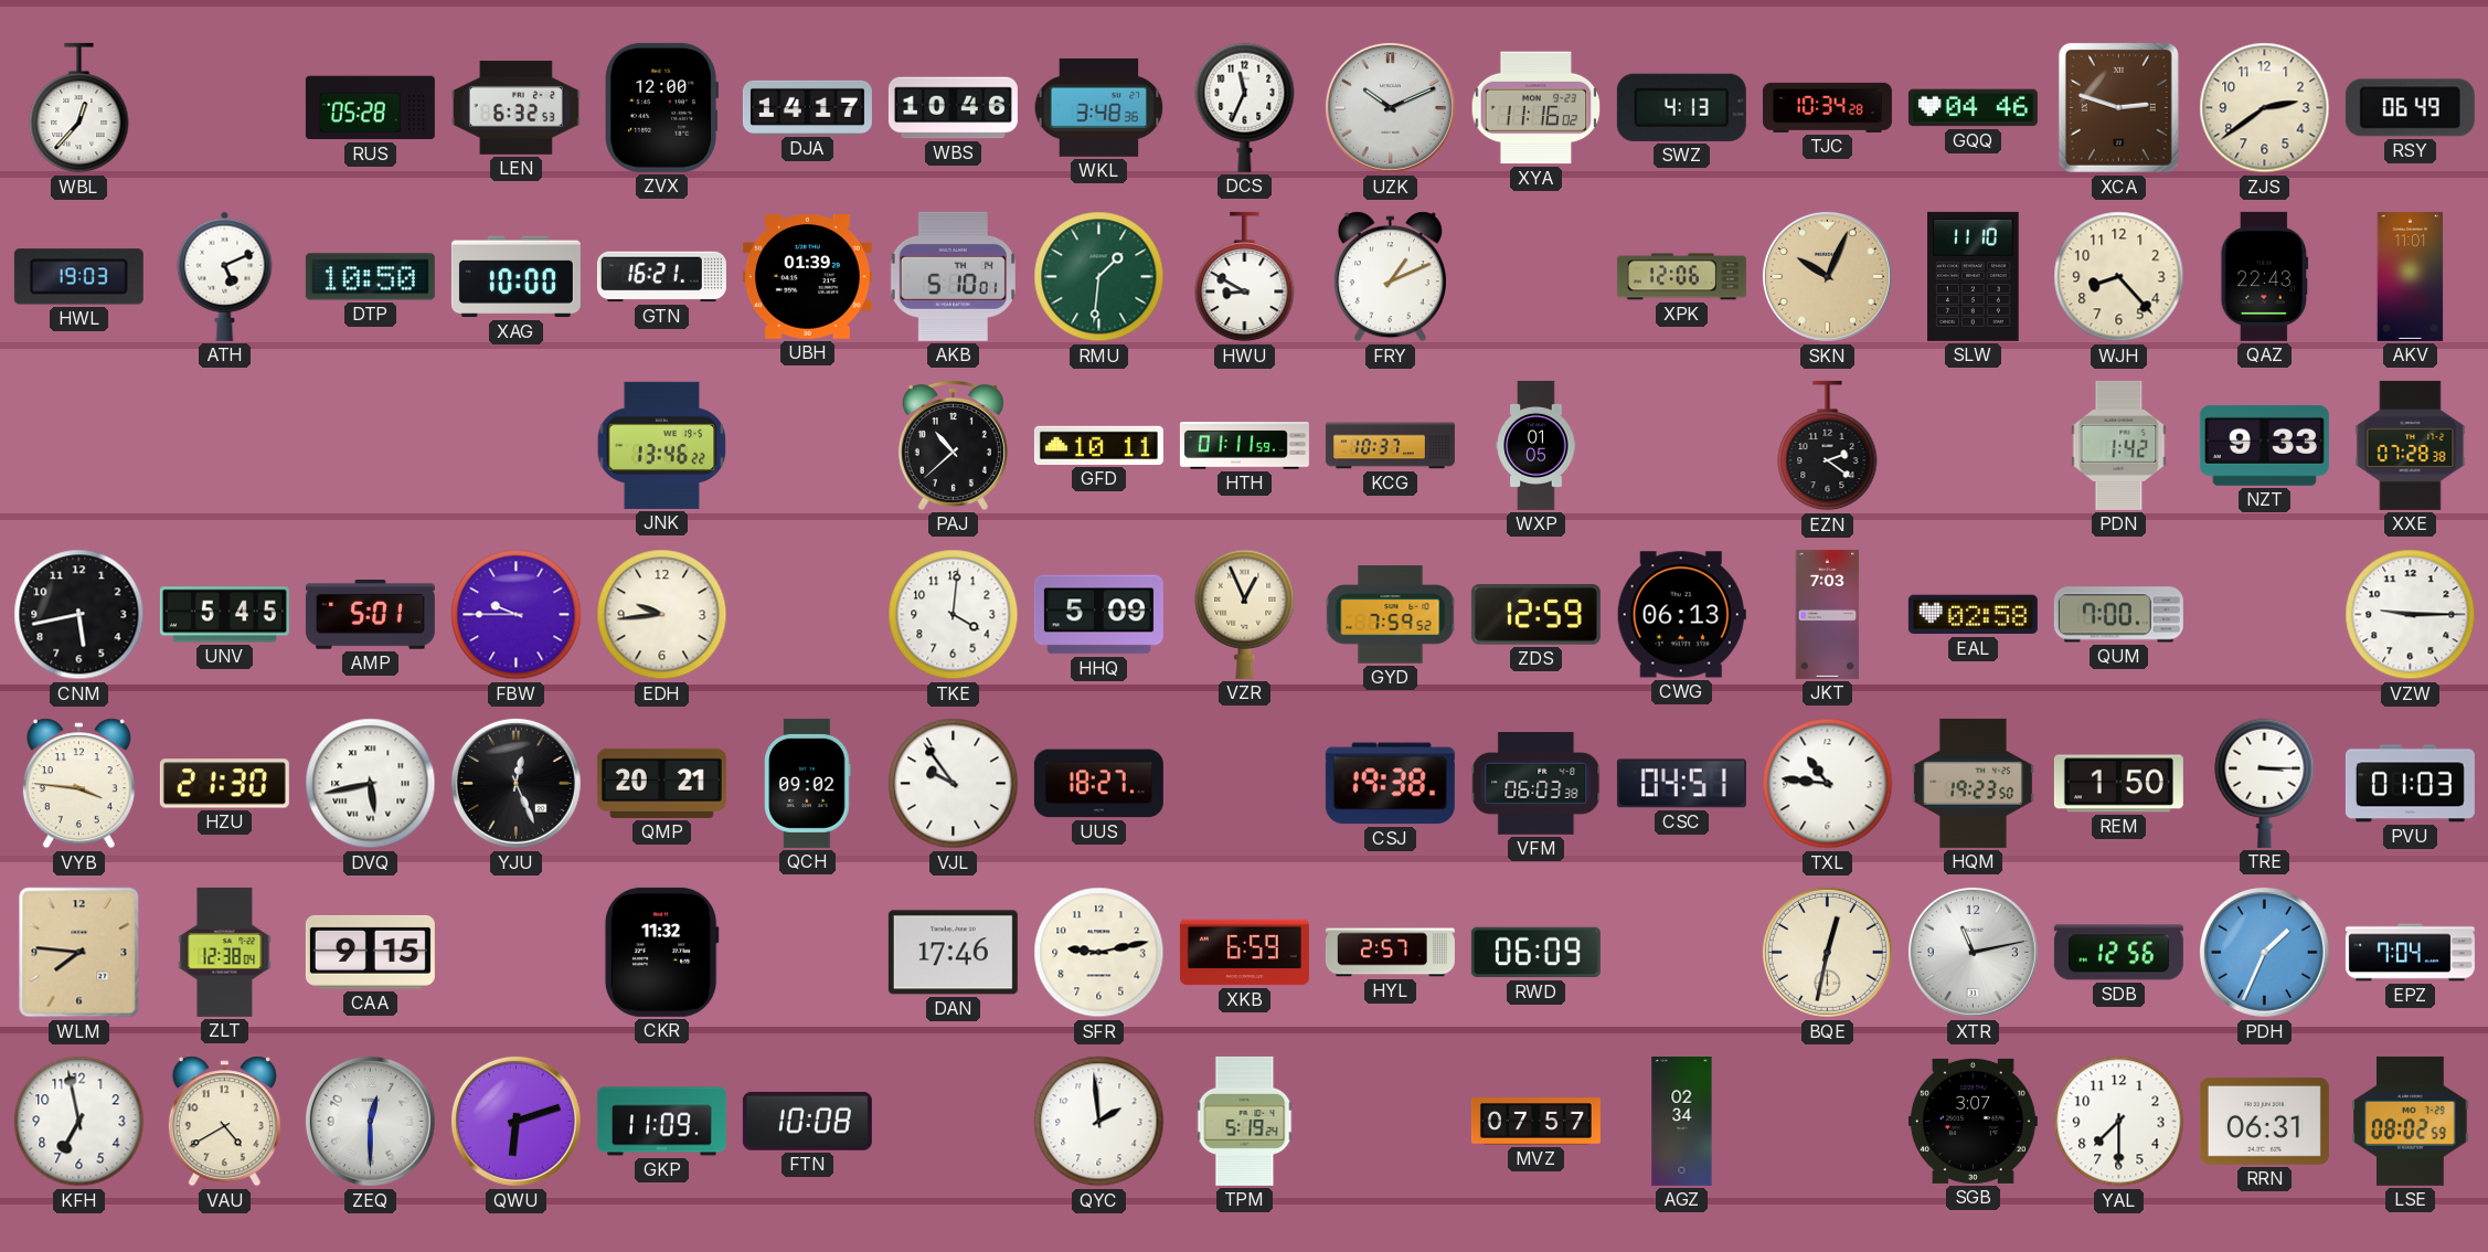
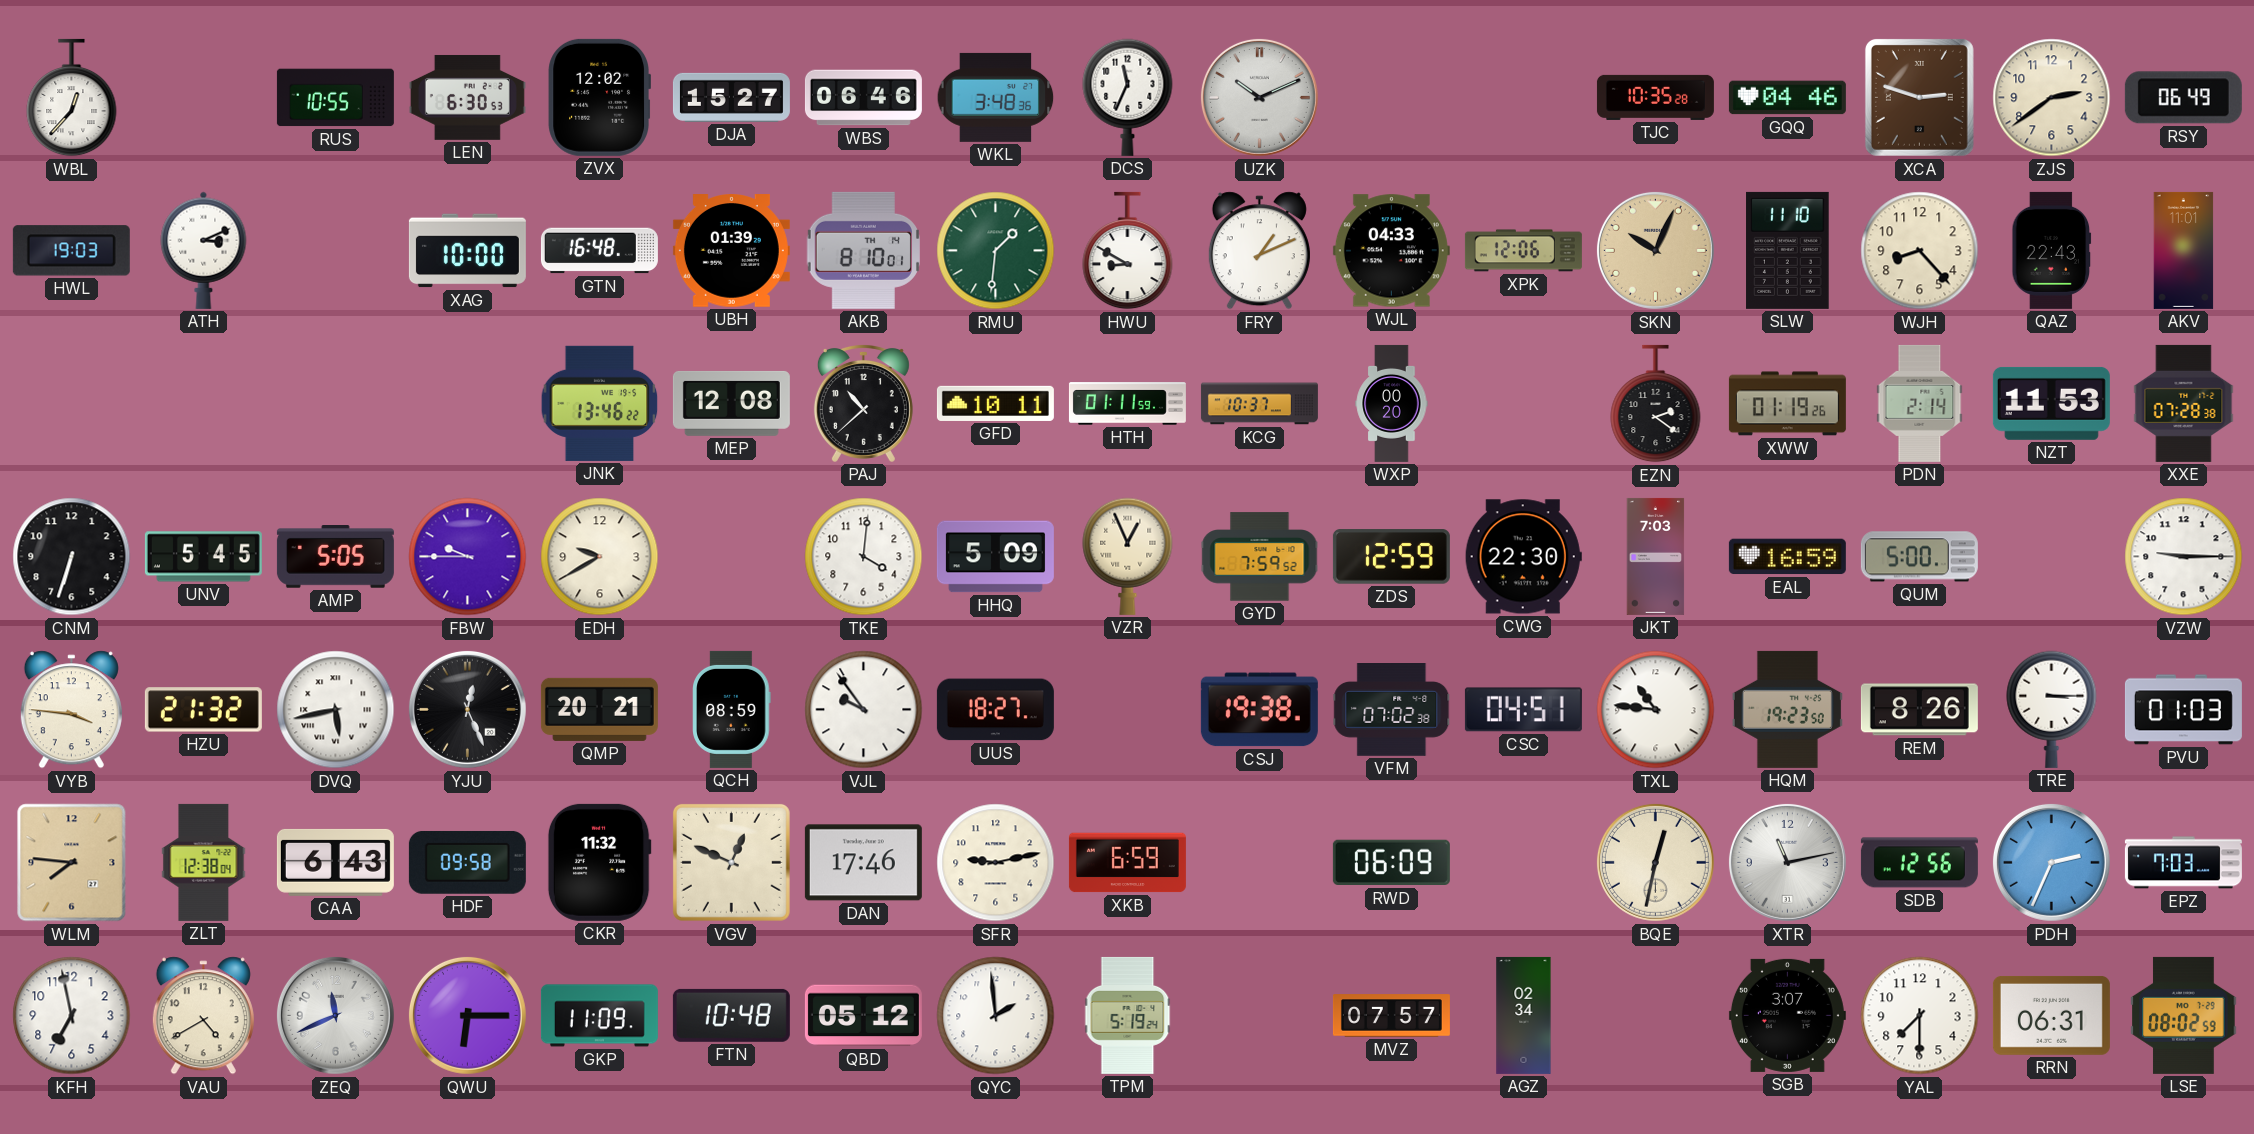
RUS: 05:28 -> 10:55
LEN: 6:32 -> 6:30
ZVX: 12:00 -> 12:02
DJA: 14:17 -> 15:27
WBS: 10:46 -> 06:46
XYA: 11:16 -> none
SWZ: 4:13 -> none
TJC: 10:34 -> 10:35
ATH: 5:11 -> 3:11
DTP: 10:50 -> none
GTN: 16:21 -> 16:48
AKB: 5:10 -> 8:10
WJL: none -> 04:33
MEP: none -> 12:08
WXP: 01:05 -> 00:20
XWW: none -> 01:19
PDN: 1:42 -> 2:14
NZT: 9:33 -> 11:53
CNM: 5:43 -> 6:33
AMP: 5:01 -> 5:05
EDH: 9:44 -> 9:40
CWG: 06:13 -> 22:30
EAL: 02:58 -> 16:59
QUM: 7:00 -> 5:00
HZU: 21:30 -> 21:32
QCH: 09:02 -> 08:59
VFM: 06:03 -> 07:02
REM: 1:50 -> 8:26
CAA: 9:15 -> 6:43
HDF: none -> 09:58
VGV: none -> 12:49
HYL: 2:57 -> none
PDH: 1:34 -> 2:34
EPZ: 7:04 -> 7:03
ZEQ: 12:30 -> 11:41
QWU: 6:12 -> 6:15
FTN: 10:08 -> 10:48
QBD: none -> 05:12
